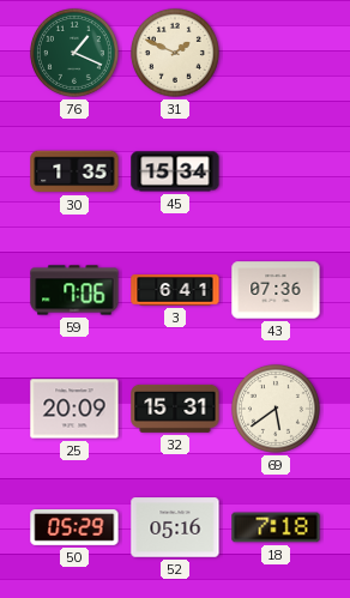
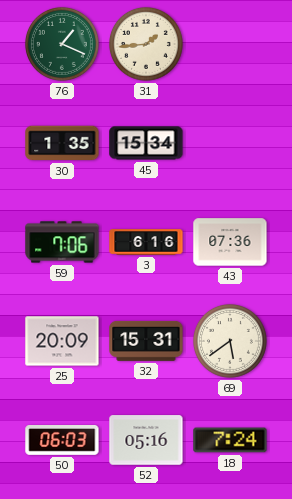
31: 1:49 -> 1:44
3: 6:41 -> 6:16
50: 05:29 -> 06:03
18: 7:18 -> 7:24
